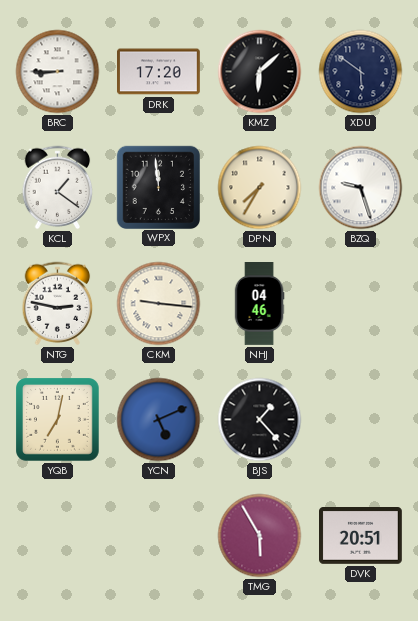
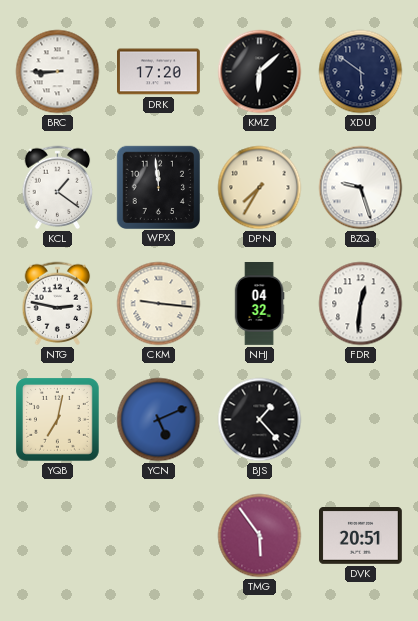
NHJ: 04:46 -> 04:32
FDR: none -> 12:31
TMG: 5:55 -> 5:54
